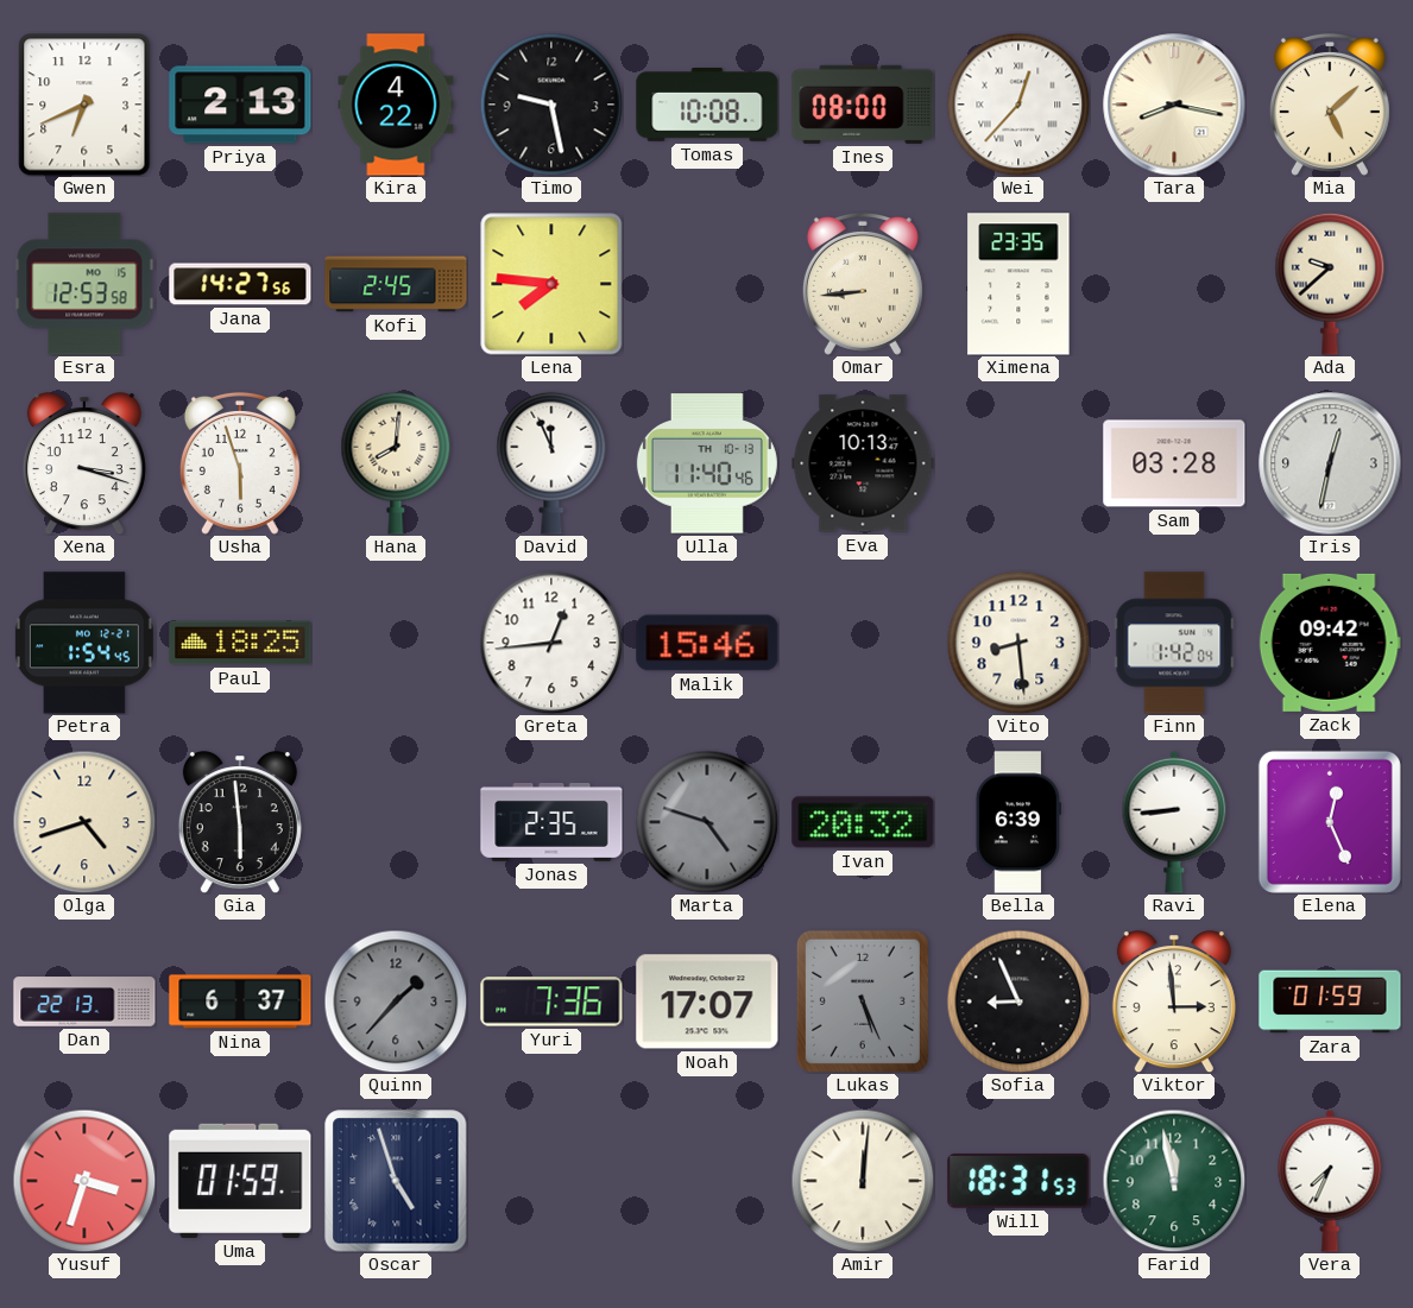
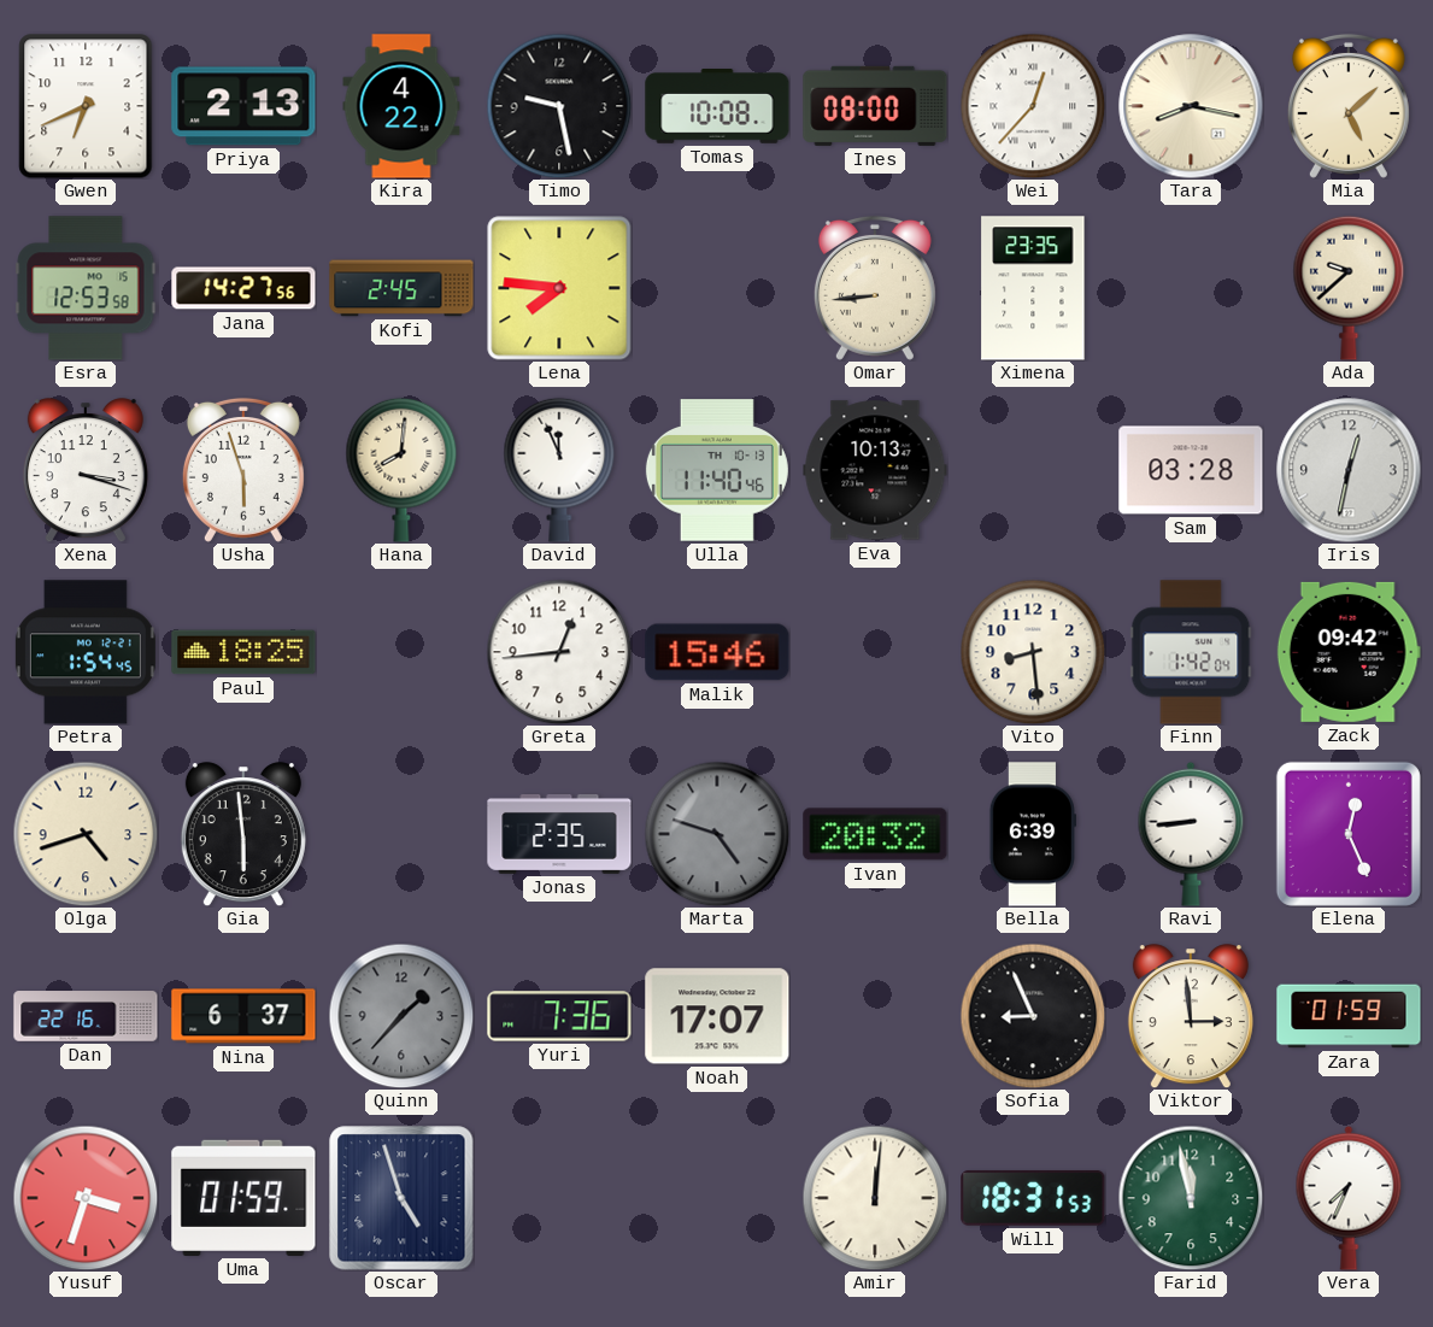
Dan: 22:13 -> 22:16
Lukas: 5:26 -> none
